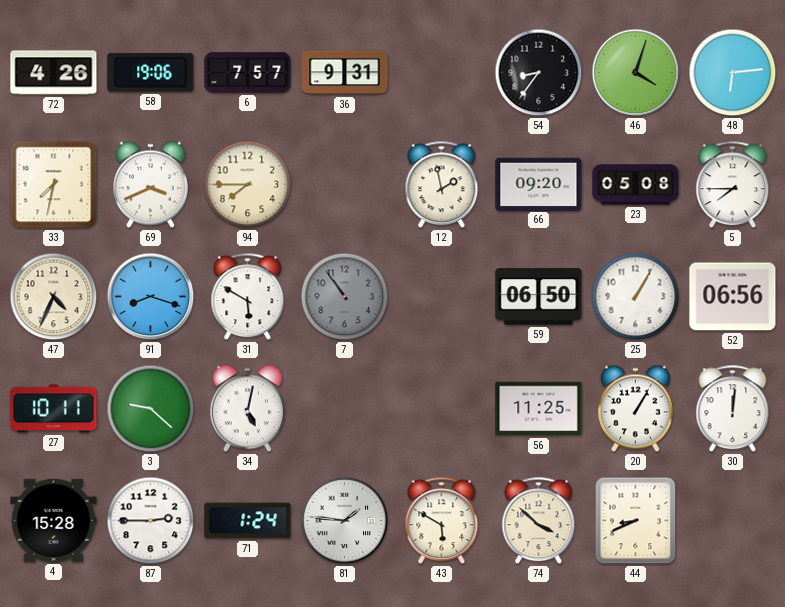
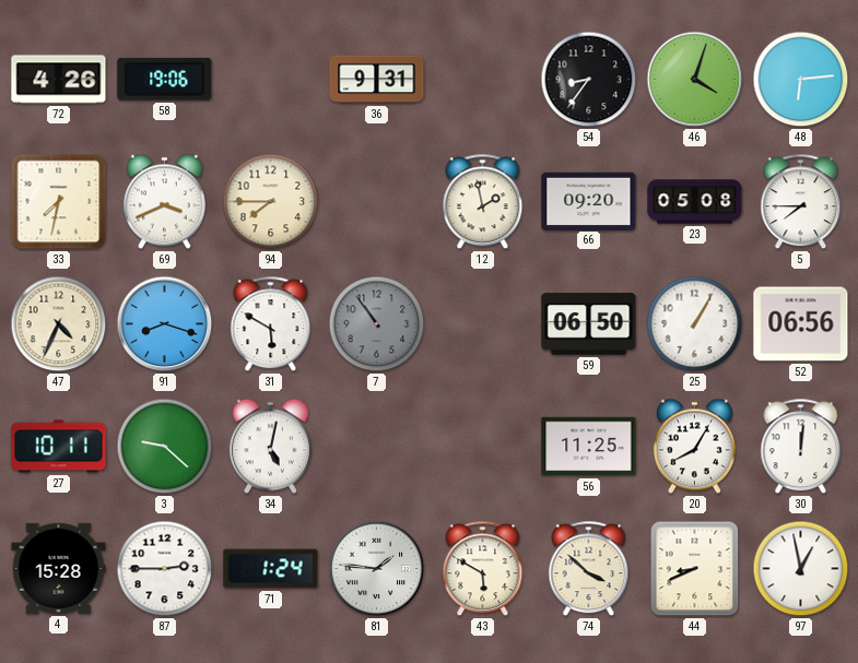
6: 7:57 -> none
20: 1:05 -> 8:05
97: none -> 12:58
